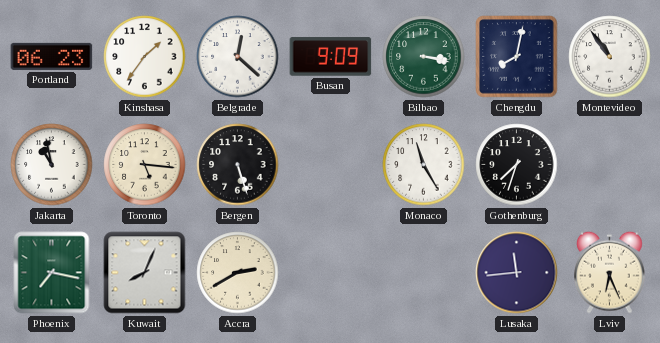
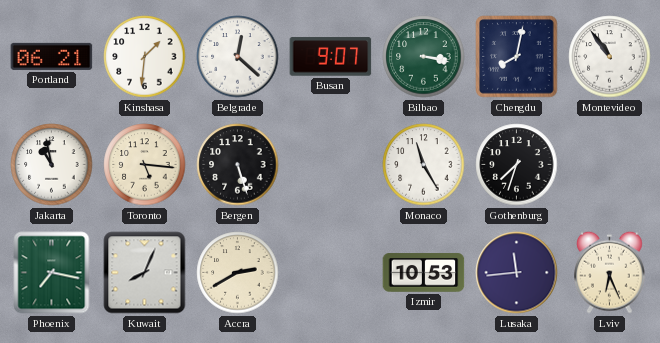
Portland: 06:23 -> 06:21
Kinshasa: 1:36 -> 1:31
Busan: 9:09 -> 9:07
Izmir: none -> 10:53
